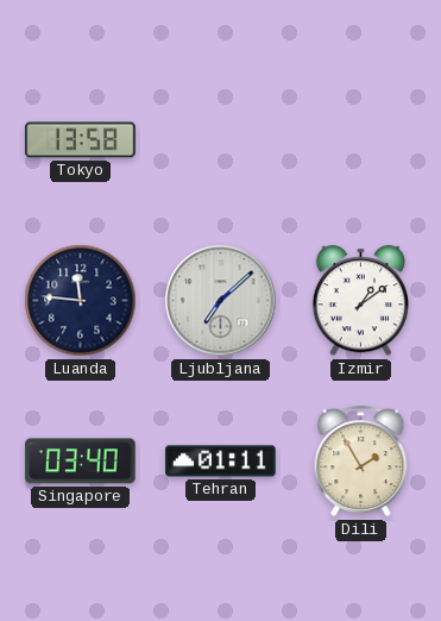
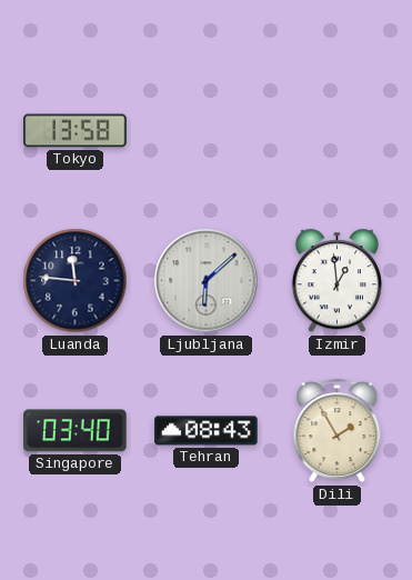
Ljubljana: 7:08 -> 6:08
Izmir: 1:09 -> 12:59
Tehran: 01:11 -> 08:43
